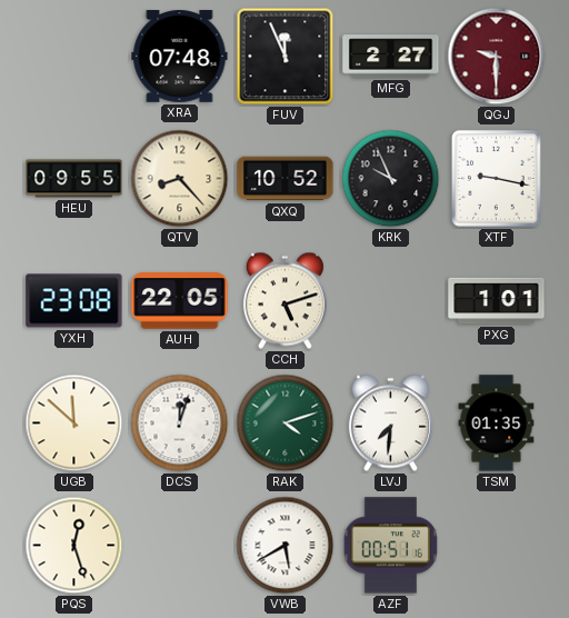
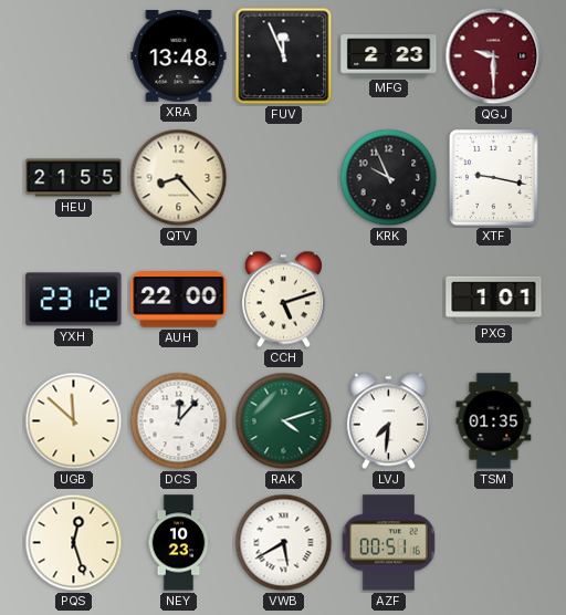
XRA: 07:48 -> 13:48
MFG: 2:27 -> 2:23
HEU: 09:55 -> 21:55
QXQ: 10:52 -> none
YXH: 23:08 -> 23:12
AUH: 22:05 -> 22:00
DCS: 12:03 -> 12:07
NEY: none -> 10:23
